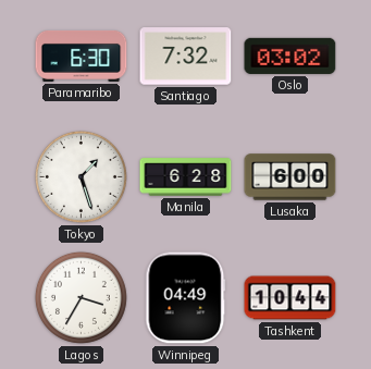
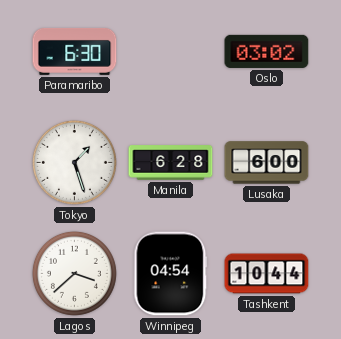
Santiago: 7:32 -> none
Lagos: 3:35 -> 3:38
Winnipeg: 04:49 -> 04:54
